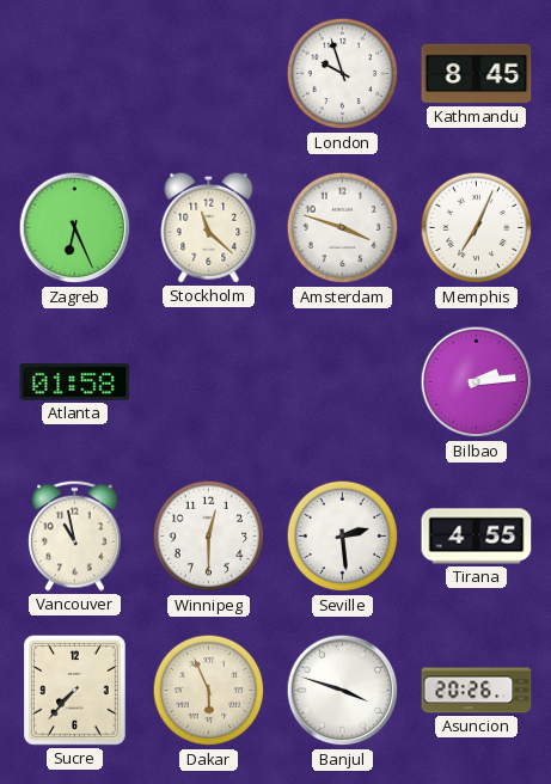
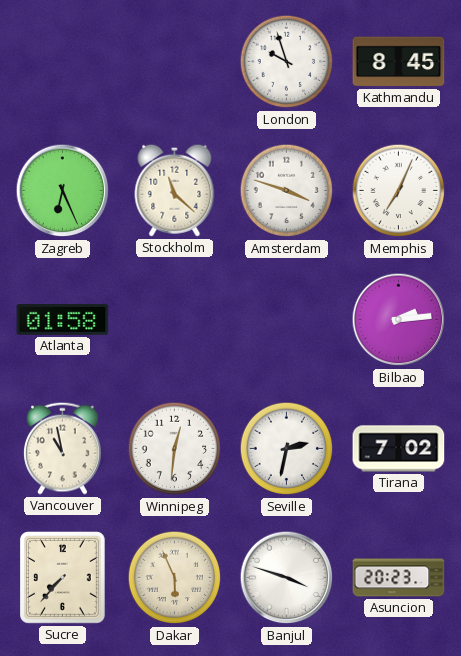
Winnipeg: 12:30 -> 12:31
Seville: 2:29 -> 2:32
Tirana: 4:55 -> 7:02
Asuncion: 20:26 -> 20:23
